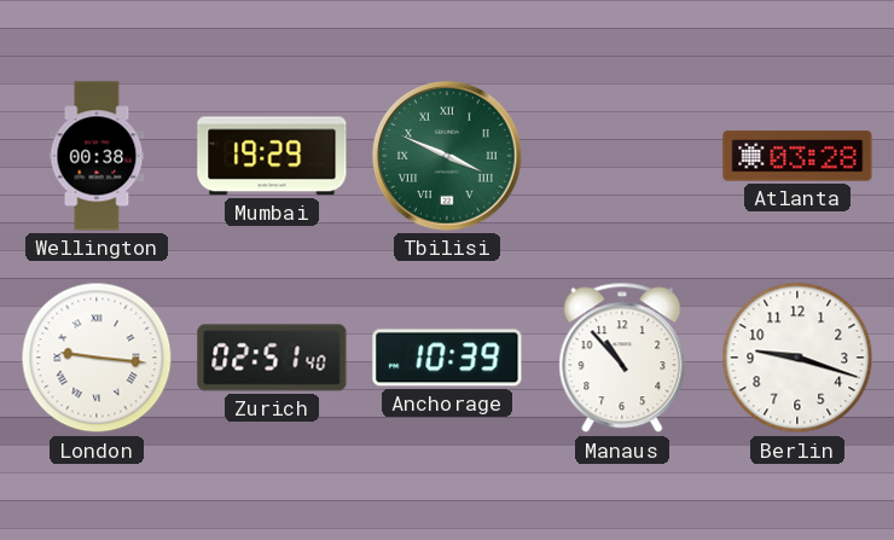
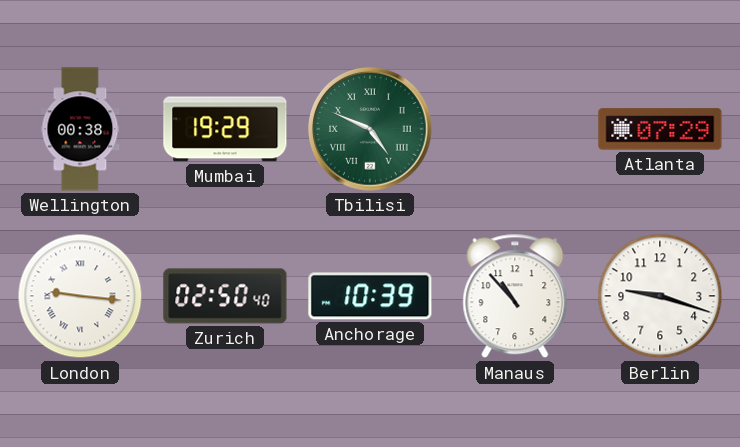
Tbilisi: 3:49 -> 4:49
Atlanta: 03:28 -> 07:29
Zurich: 02:51 -> 02:50
